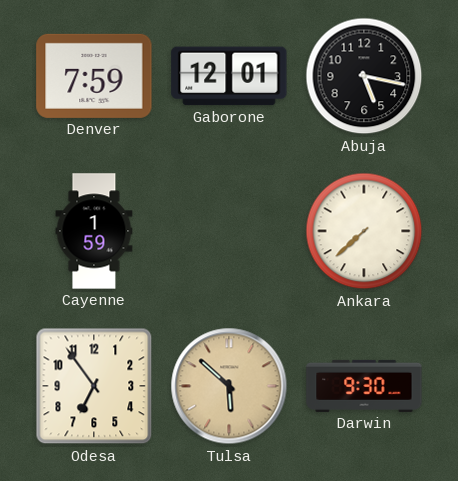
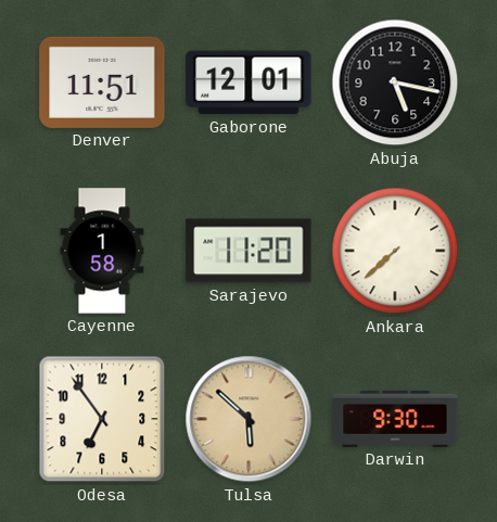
Denver: 7:59 -> 11:51
Cayenne: 1:59 -> 1:58
Sarajevo: none -> 11:20
